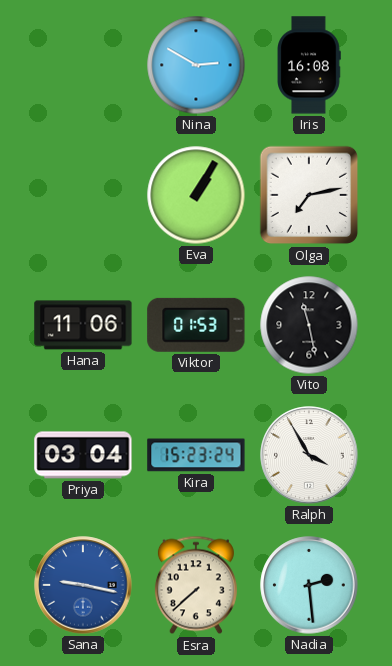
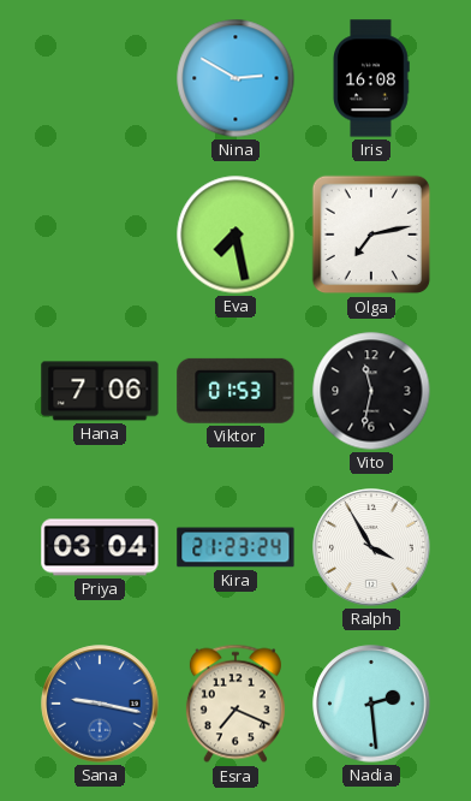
Eva: 1:05 -> 7:28
Hana: 11:06 -> 7:06
Vito: 11:28 -> 11:32
Kira: 15:23 -> 21:23
Esra: 7:38 -> 7:19
